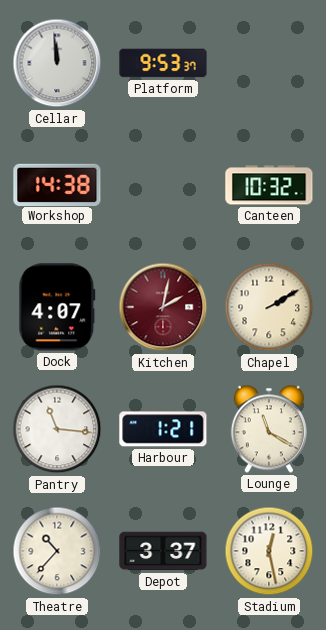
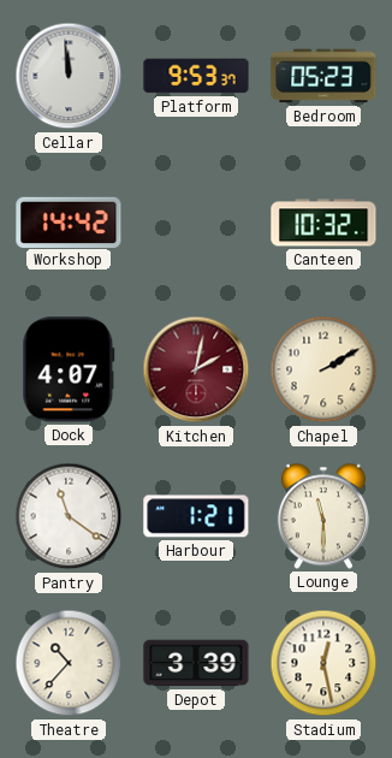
Bedroom: none -> 05:23
Workshop: 14:38 -> 14:42
Pantry: 11:16 -> 11:21
Lounge: 11:20 -> 11:30
Depot: 3:37 -> 3:39
